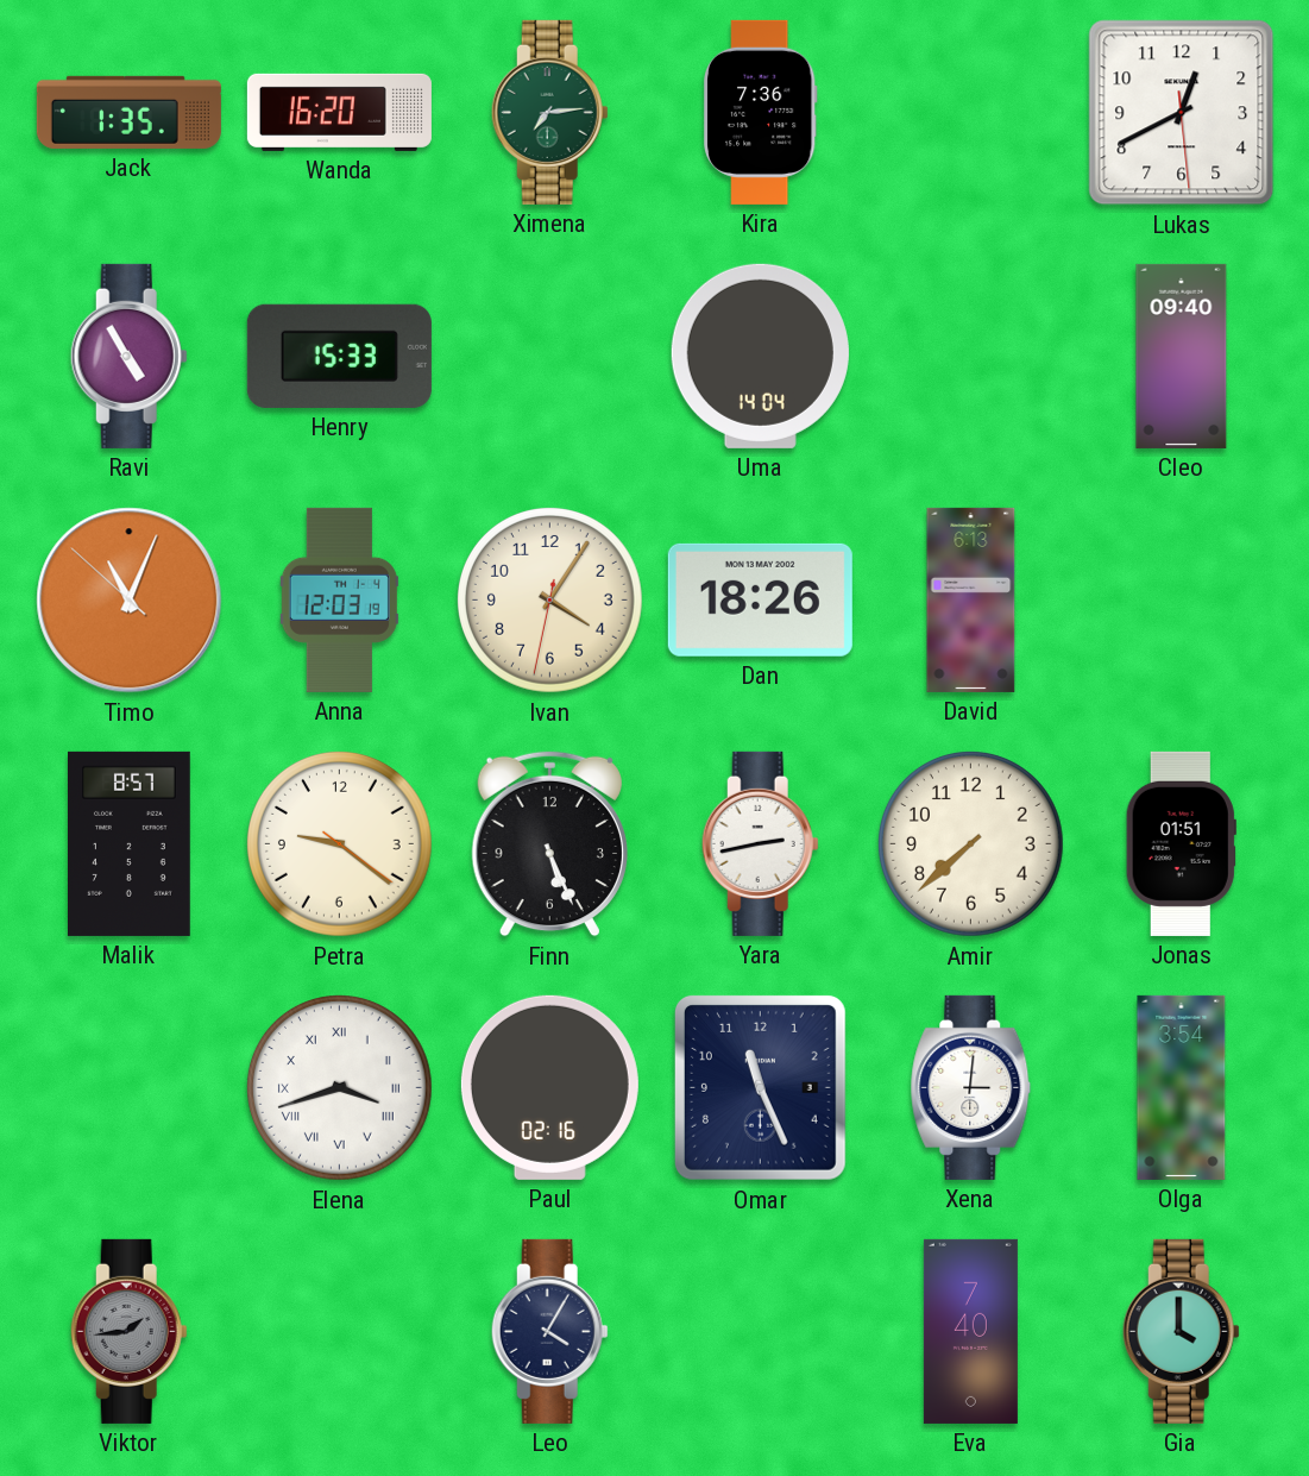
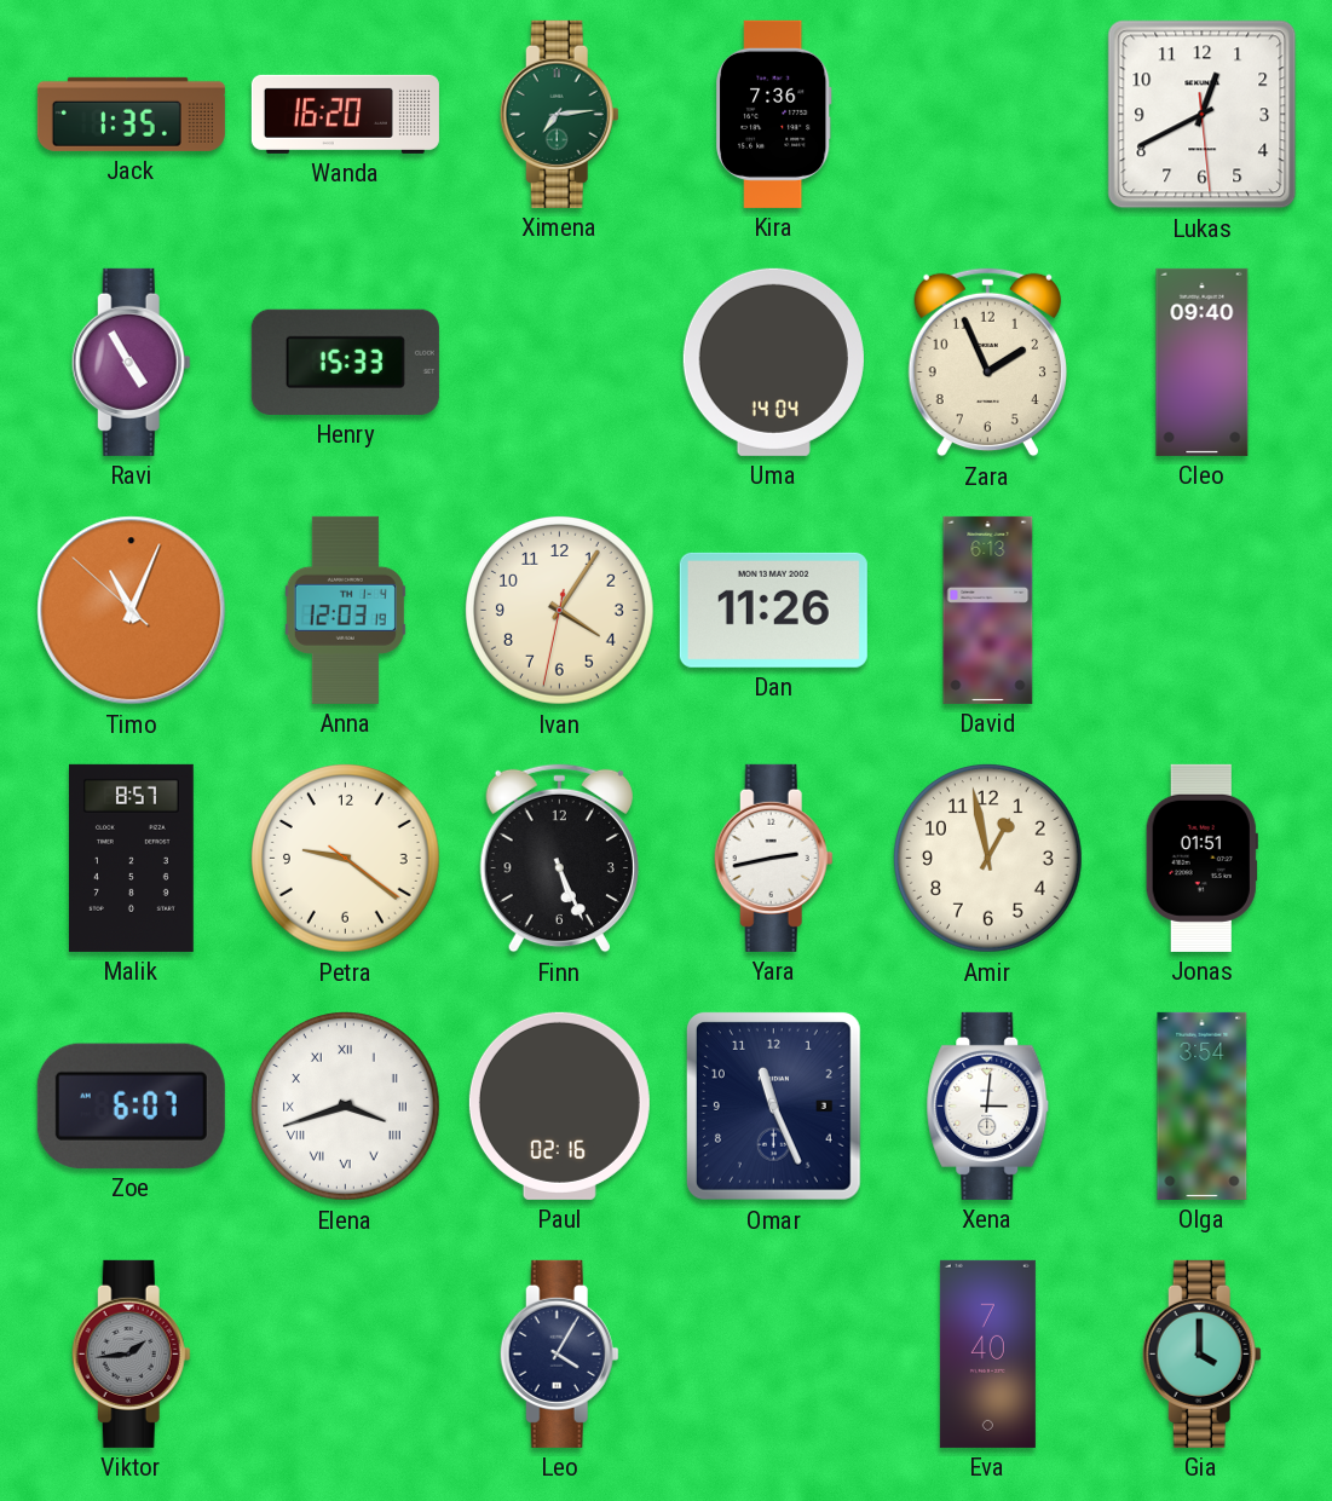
Zara: none -> 1:56
Dan: 18:26 -> 11:26
Amir: 7:38 -> 12:58
Zoe: none -> 6:07
